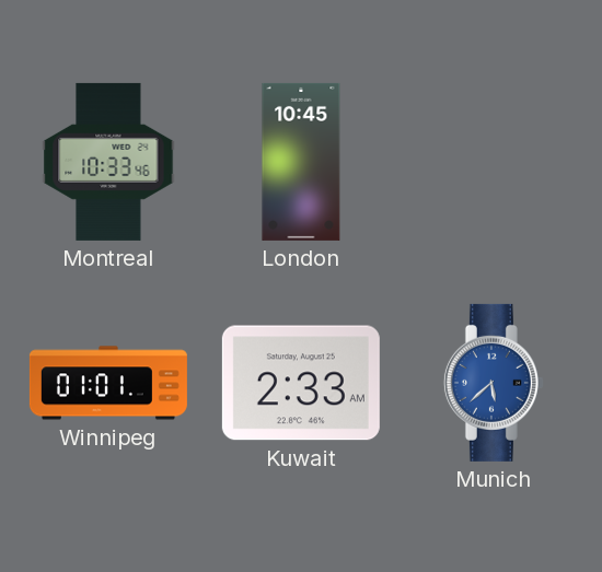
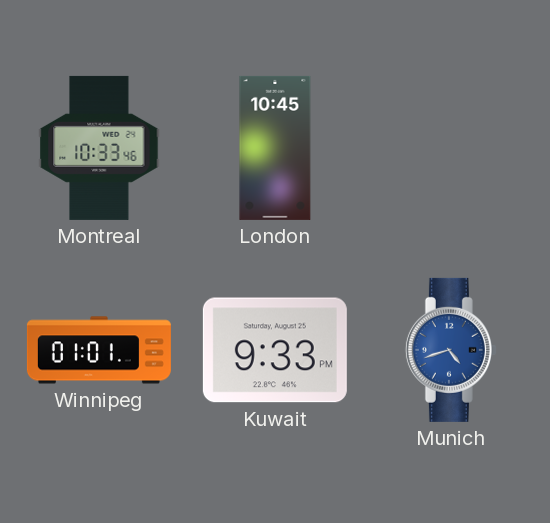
Kuwait: 2:33 -> 9:33
Munich: 5:38 -> 4:42
